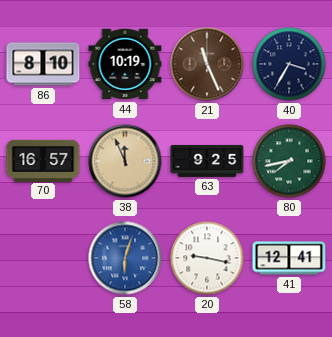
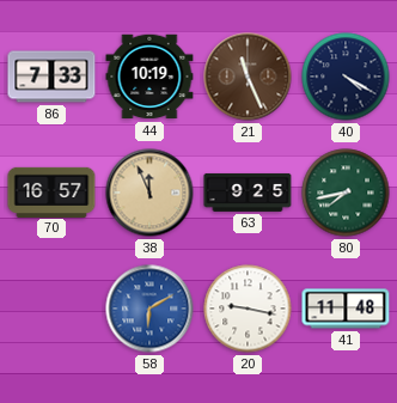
86: 8:10 -> 7:33
40: 3:35 -> 4:20
58: 6:03 -> 6:10
41: 12:41 -> 11:48
